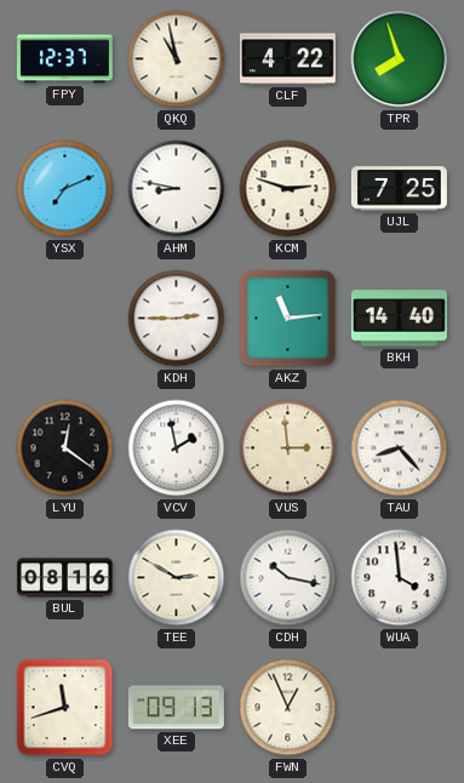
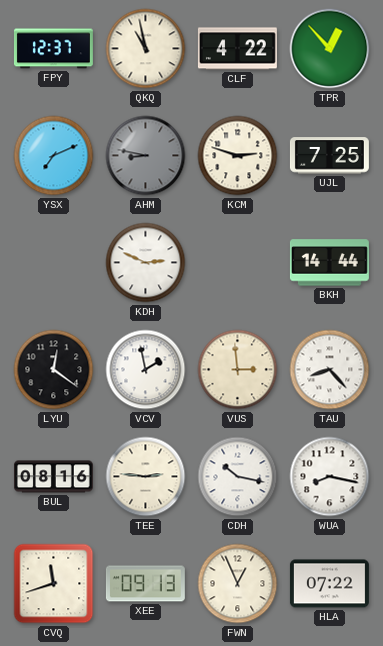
TPR: 7:57 -> 12:53
AHM dial: white -> grey
KDH: 2:45 -> 2:49
AKZ: 11:14 -> none
BKH: 14:40 -> 14:44
TEE: 2:50 -> 2:46
WUA: 3:59 -> 8:17
HLA: none -> 07:22
